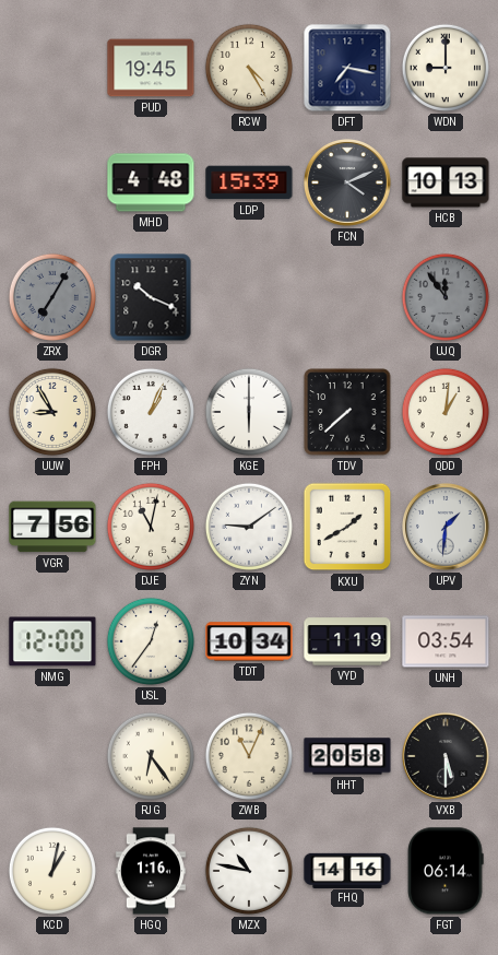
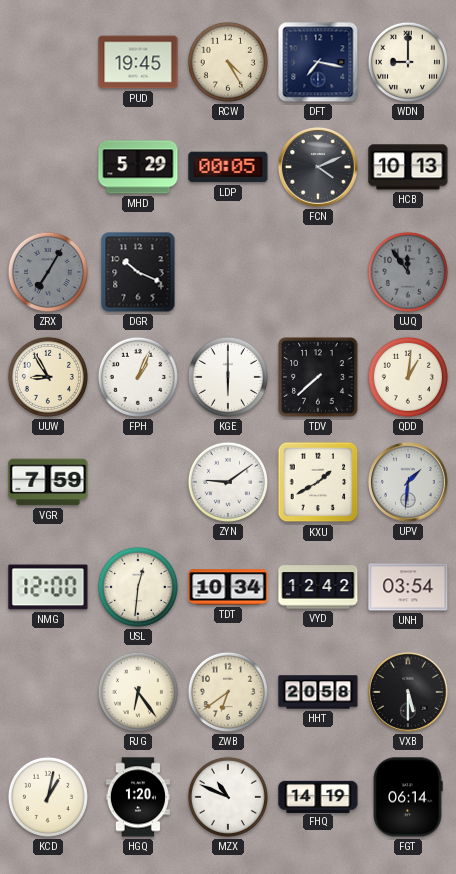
MHD: 4:48 -> 5:29
LDP: 15:39 -> 00:05
VGR: 7:56 -> 7:59
DJE: 11:02 -> none
USL: 12:36 -> 12:31
VYD: 1:19 -> 12:42
ZWB: 11:04 -> 6:39
HGQ: 1:16 -> 1:20
MZX: 10:47 -> 10:49
FHQ: 14:16 -> 14:19
